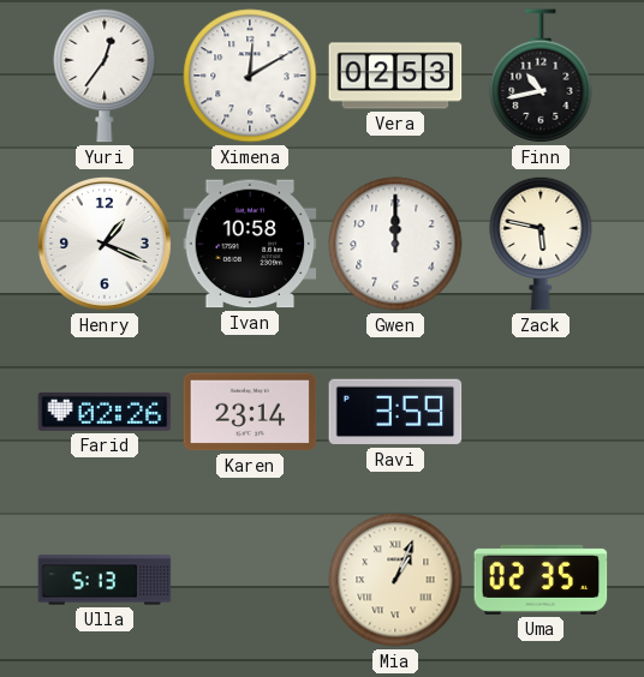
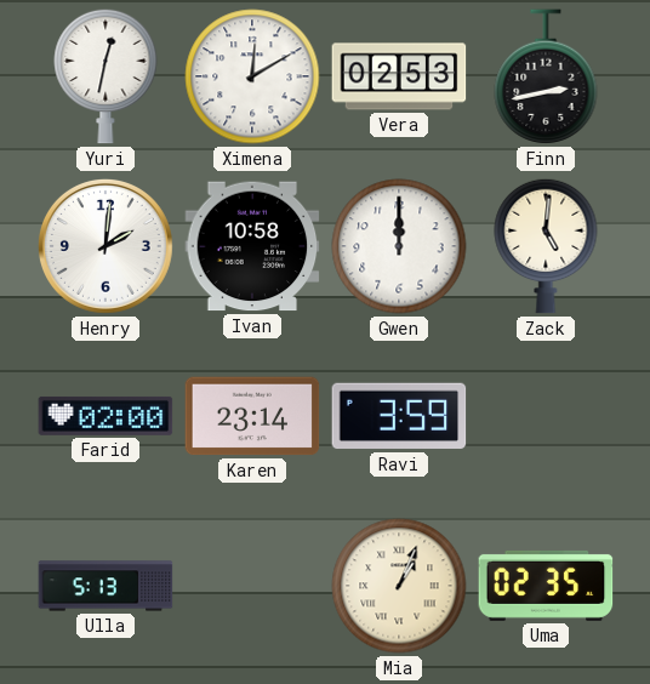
Yuri: 12:36 -> 12:32
Finn: 10:43 -> 2:43
Henry: 1:19 -> 2:01
Zack: 5:47 -> 5:01
Farid: 02:26 -> 02:00
